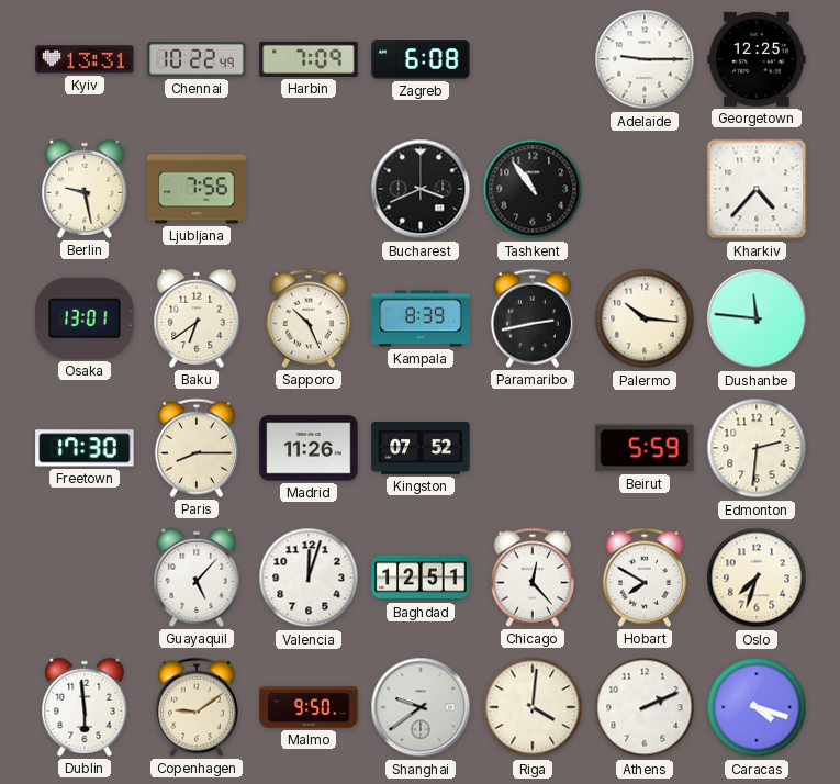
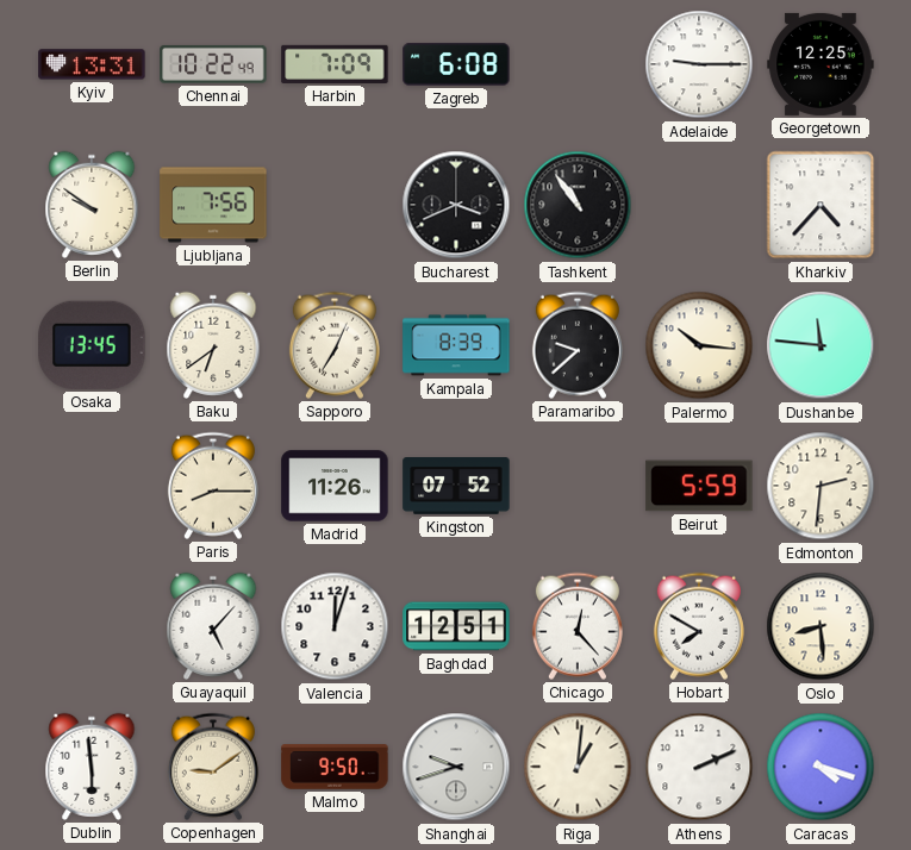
Berlin: 9:28 -> 9:51
Osaka: 13:01 -> 13:45
Sapporo: 10:26 -> 7:04
Paramaribo: 2:43 -> 9:38
Freetown: 17:30 -> none
Oslo: 7:33 -> 8:29
Shanghai: 9:39 -> 9:42
Riga: 4:01 -> 1:01
